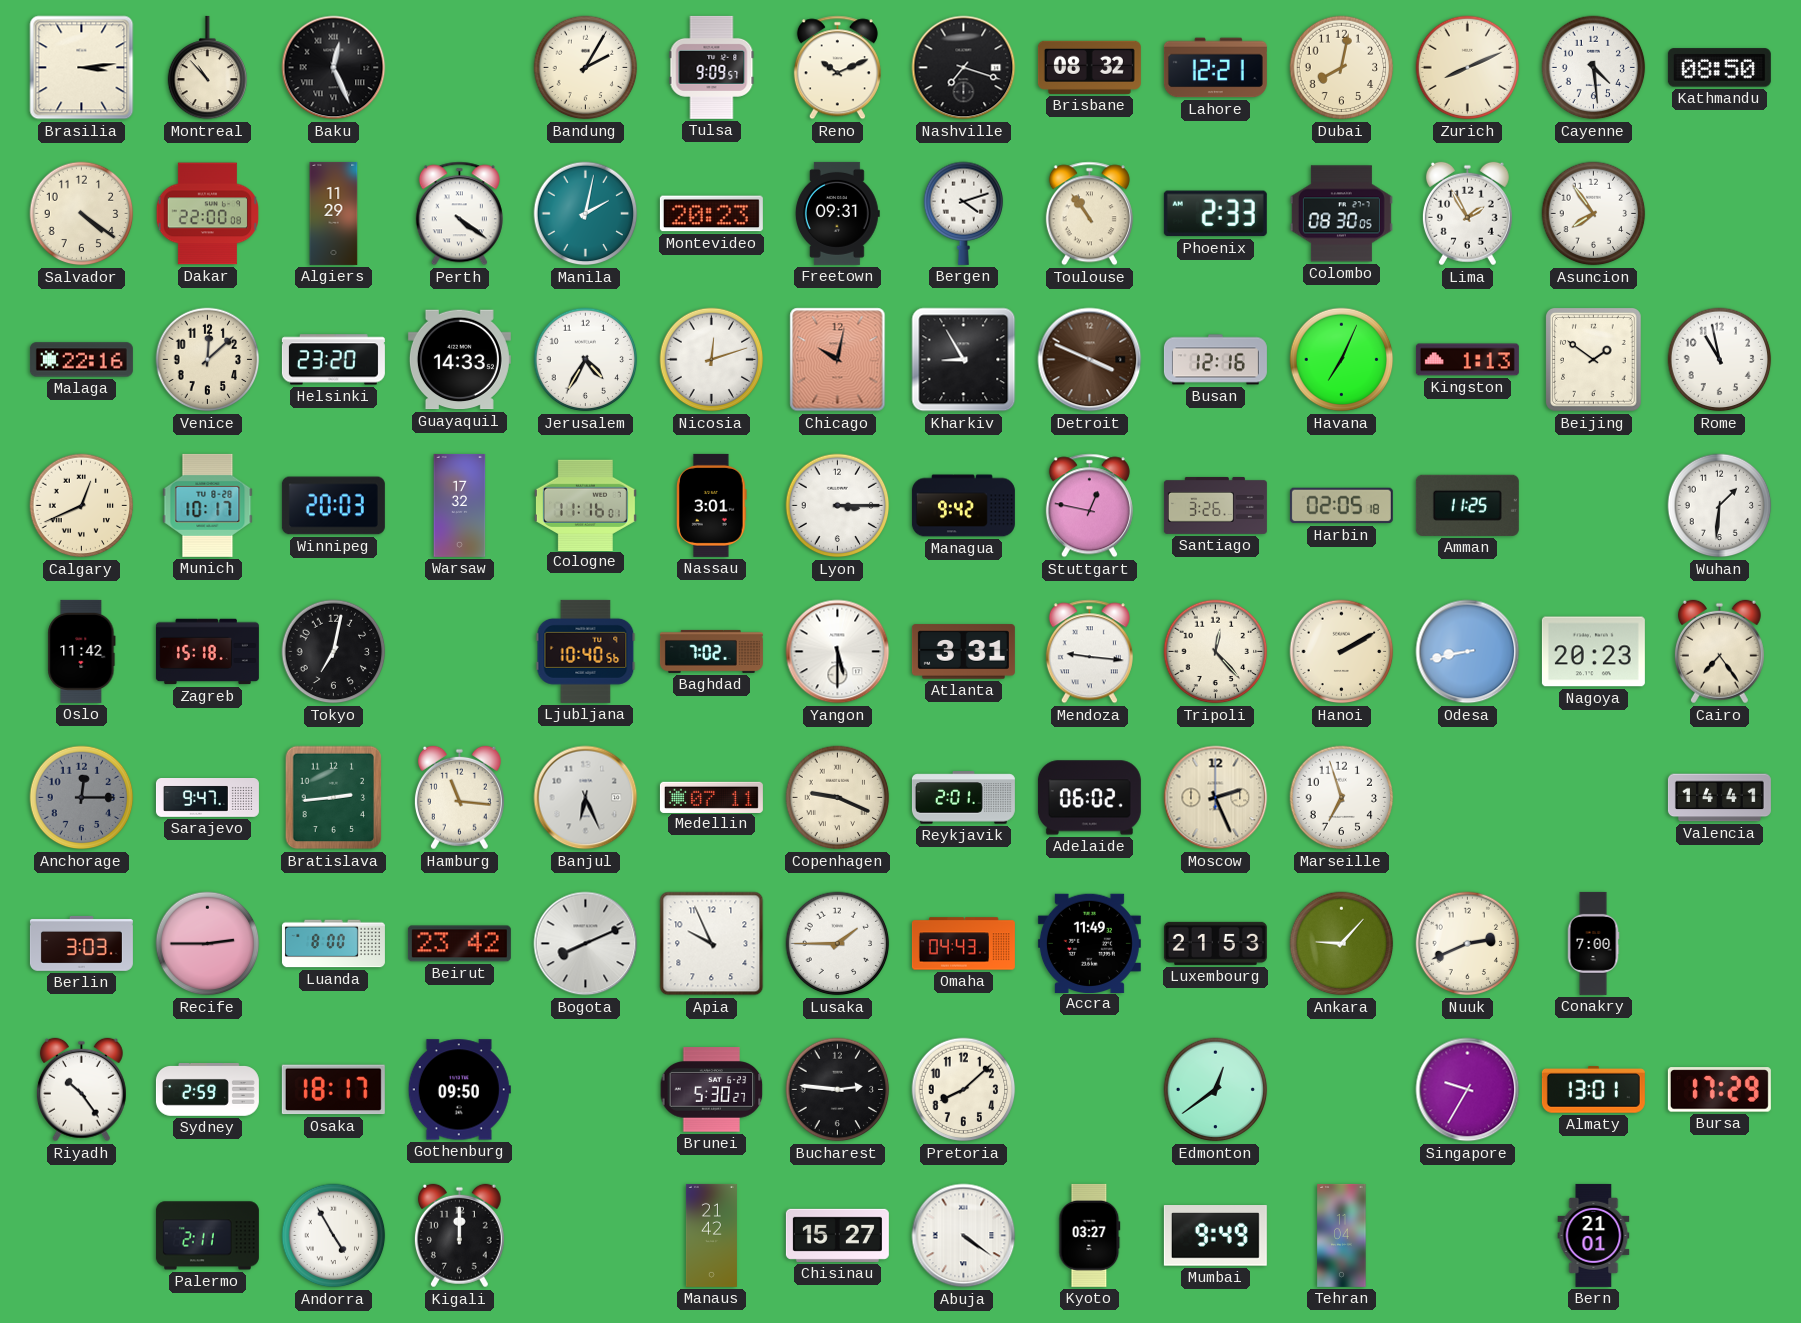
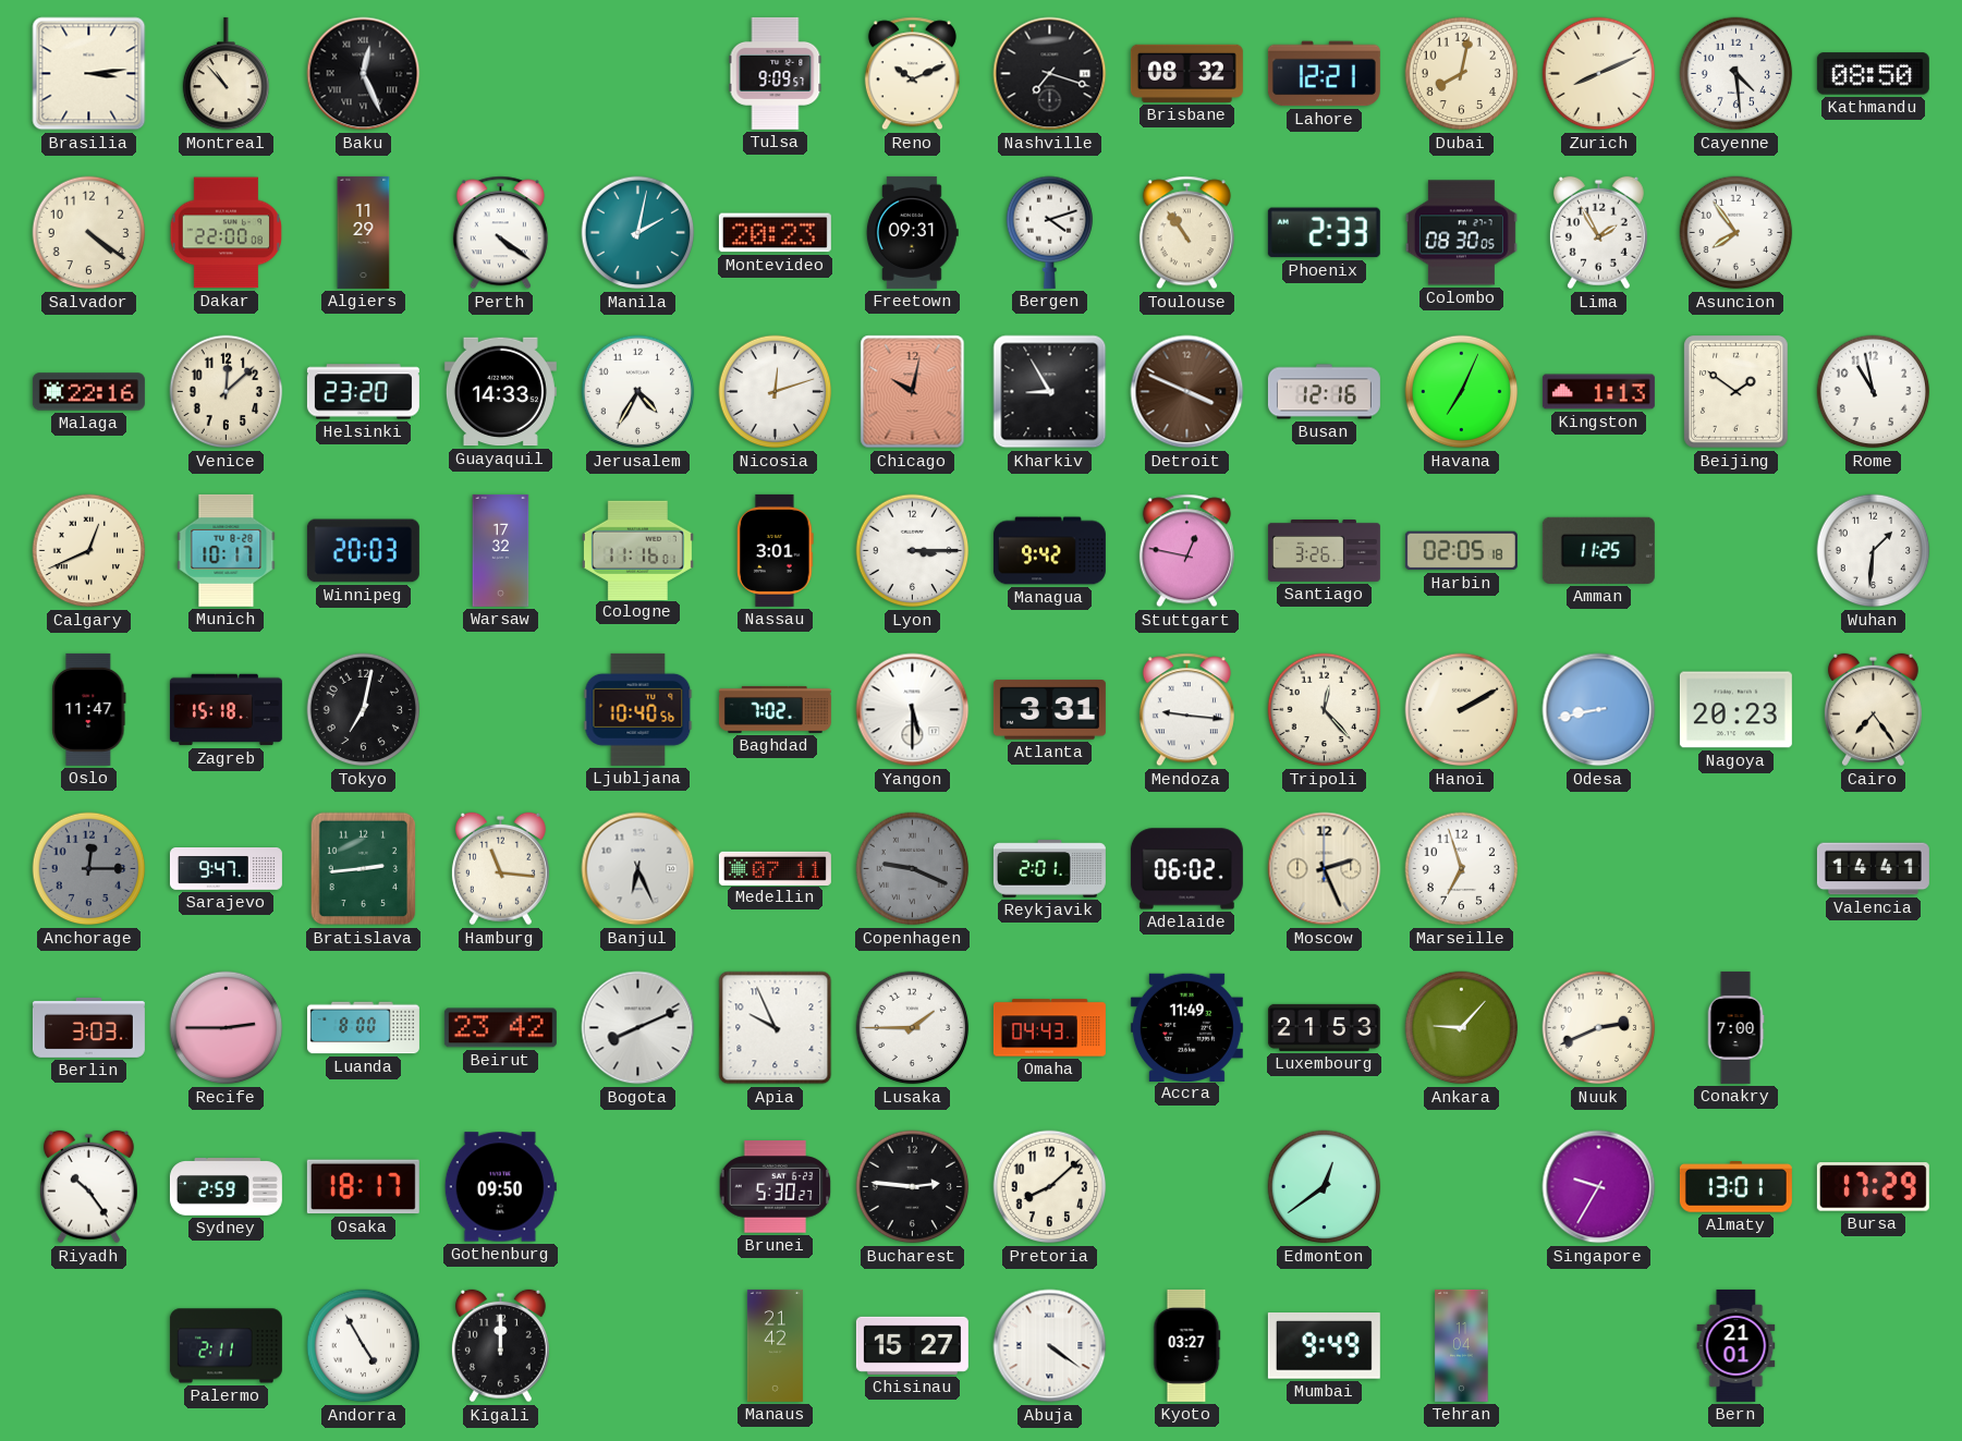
Bandung: 2:05 -> none
Oslo: 11:42 -> 11:47
Copenhagen dial: cream -> grey
